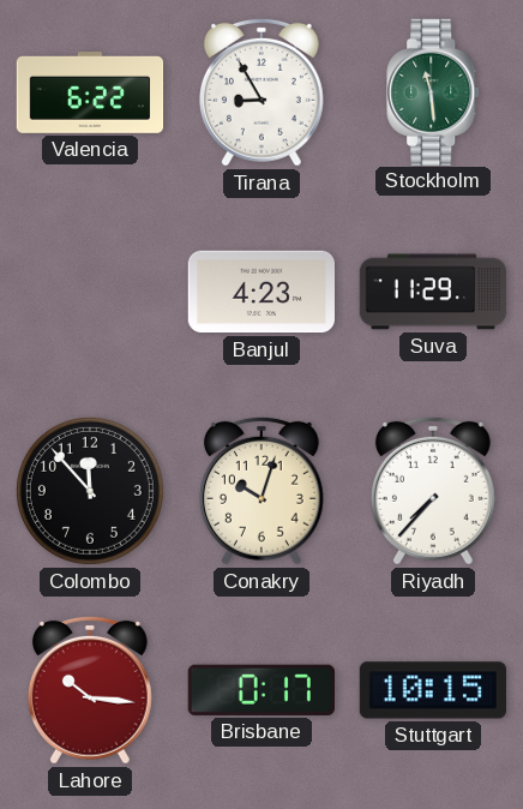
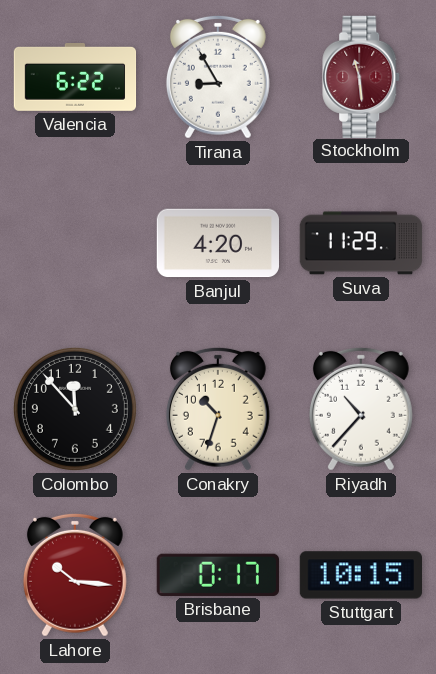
Stockholm dial: green -> burgundy
Banjul: 4:23 -> 4:20
Conakry: 10:03 -> 10:33
Riyadh: 7:37 -> 10:37
